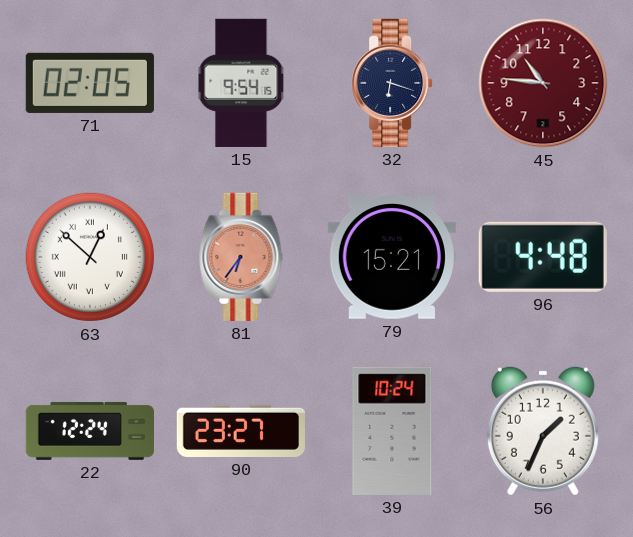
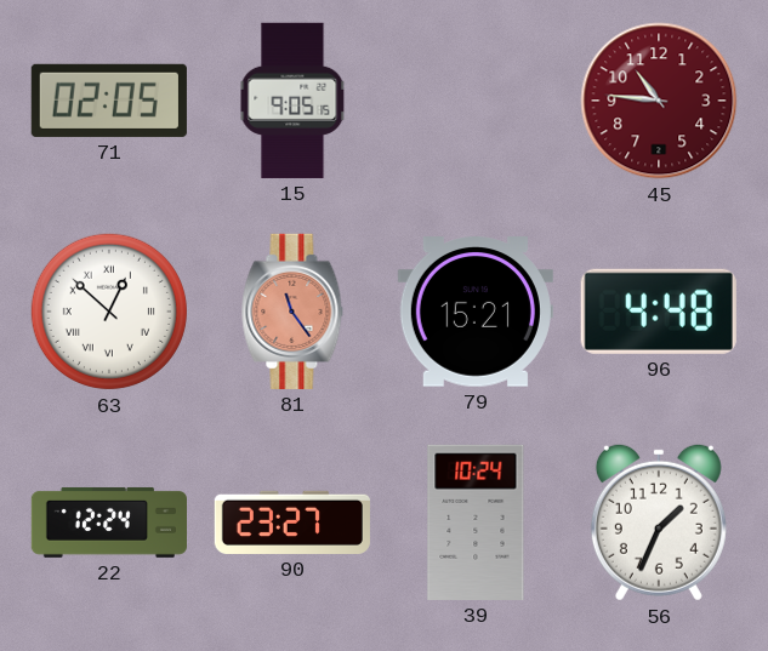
15: 9:54 -> 9:05
32: 6:18 -> none
81: 6:36 -> 11:24
